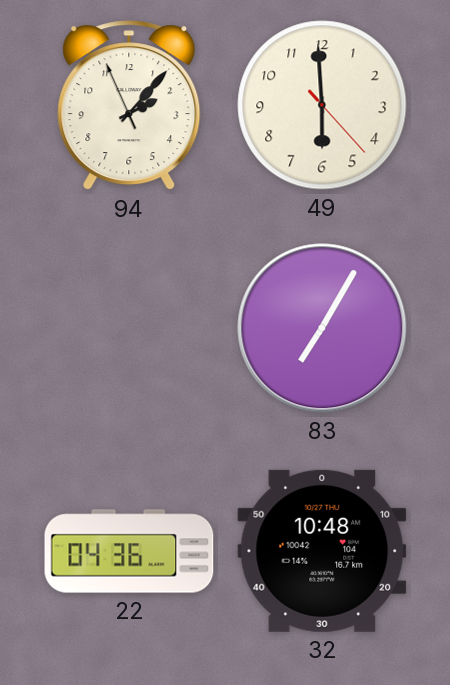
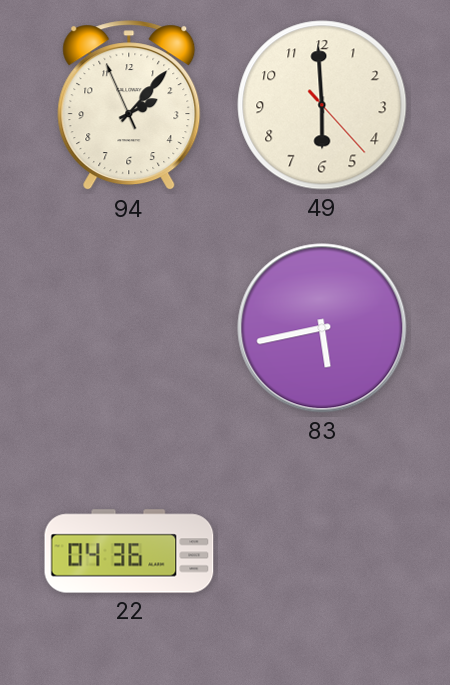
83: 7:05 -> 5:43
32: 10:48 -> none
